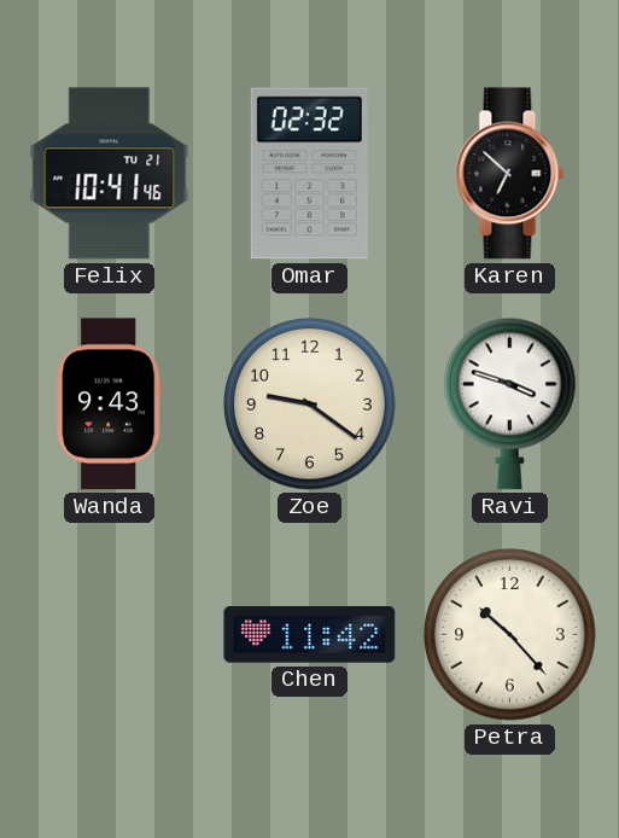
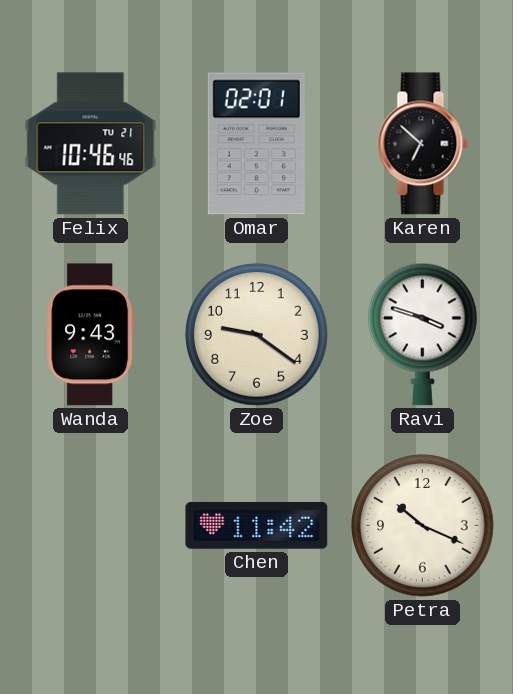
Felix: 10:41 -> 10:46
Omar: 02:32 -> 02:01
Petra: 10:23 -> 10:19
